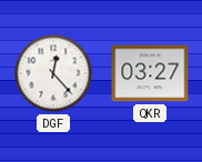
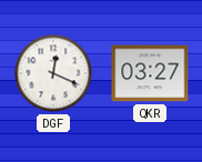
DGF: 12:23 -> 12:19
